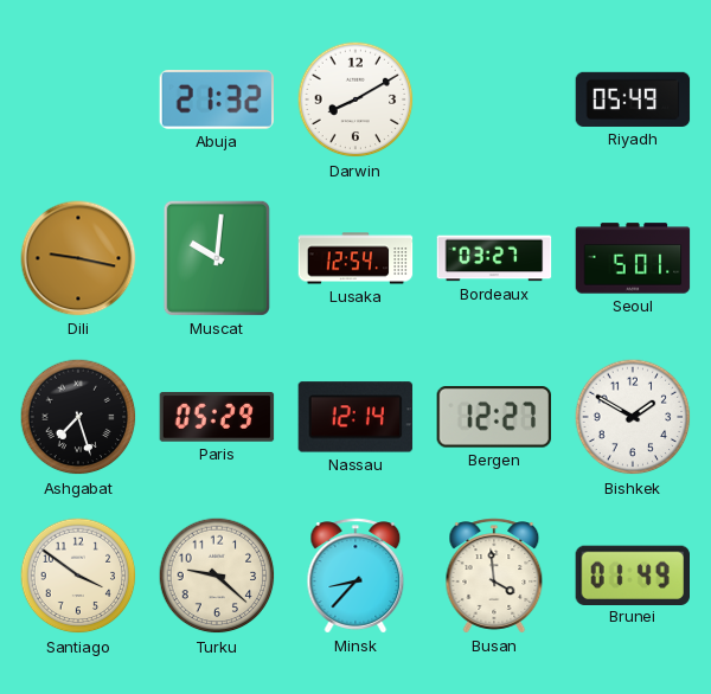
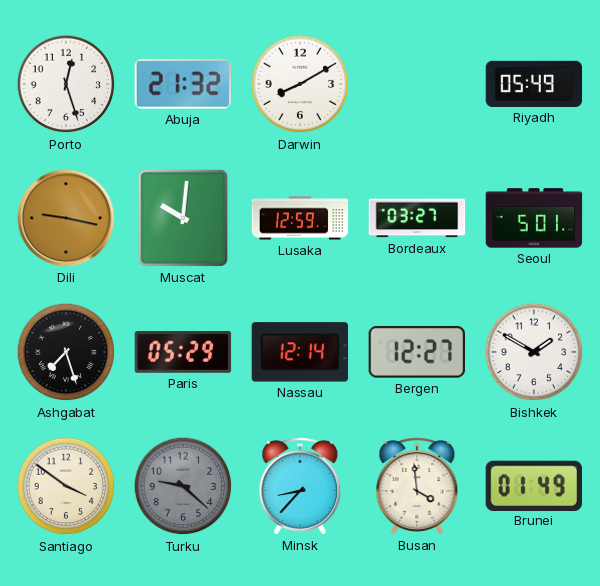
Porto: none -> 12:27
Lusaka: 12:54 -> 12:59
Turku dial: cream -> grey
